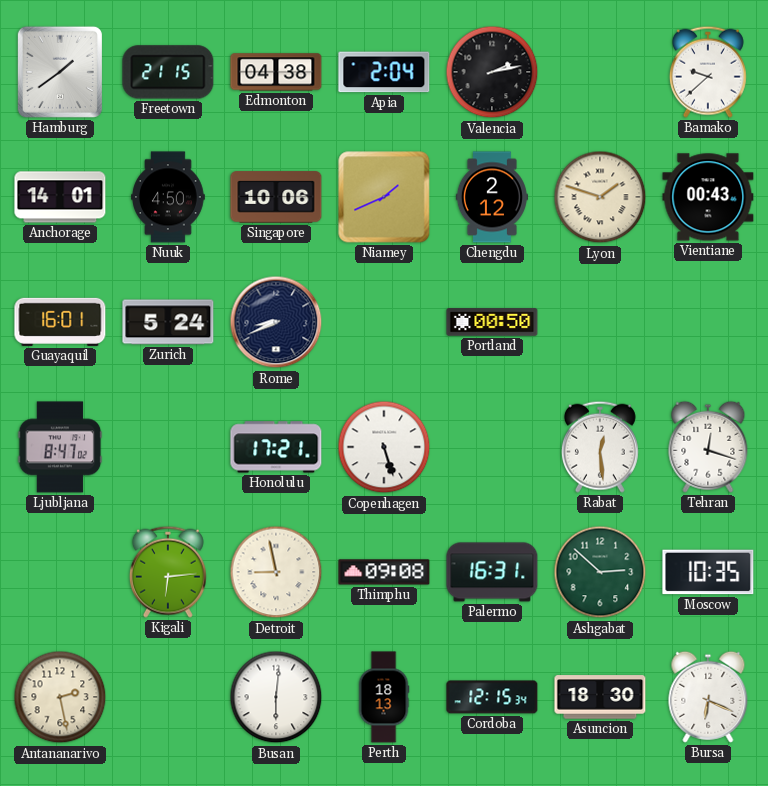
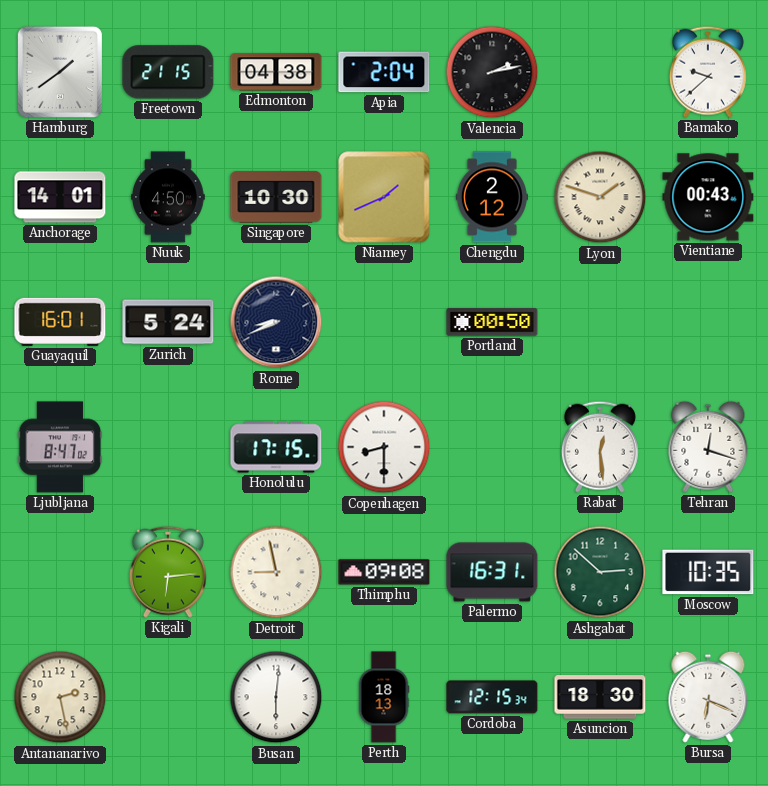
Singapore: 10:06 -> 10:30
Honolulu: 17:21 -> 17:15
Copenhagen: 5:27 -> 8:30
